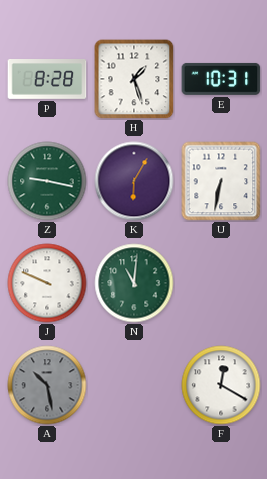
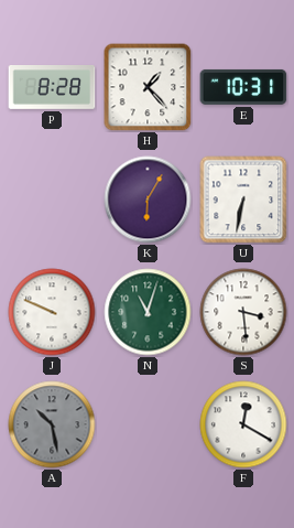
H: 1:27 -> 1:23
Z: 9:17 -> none
N: 11:01 -> 11:03
S: none -> 3:29
